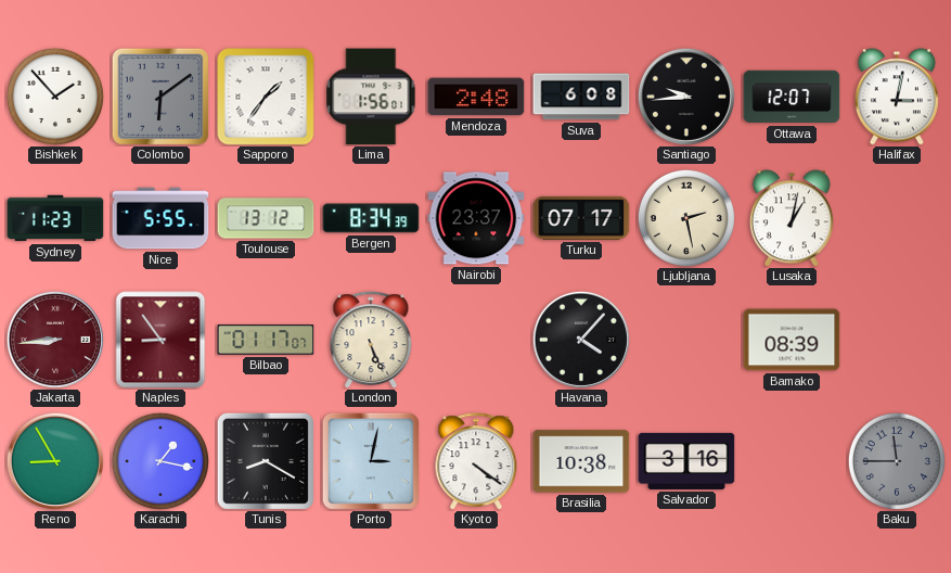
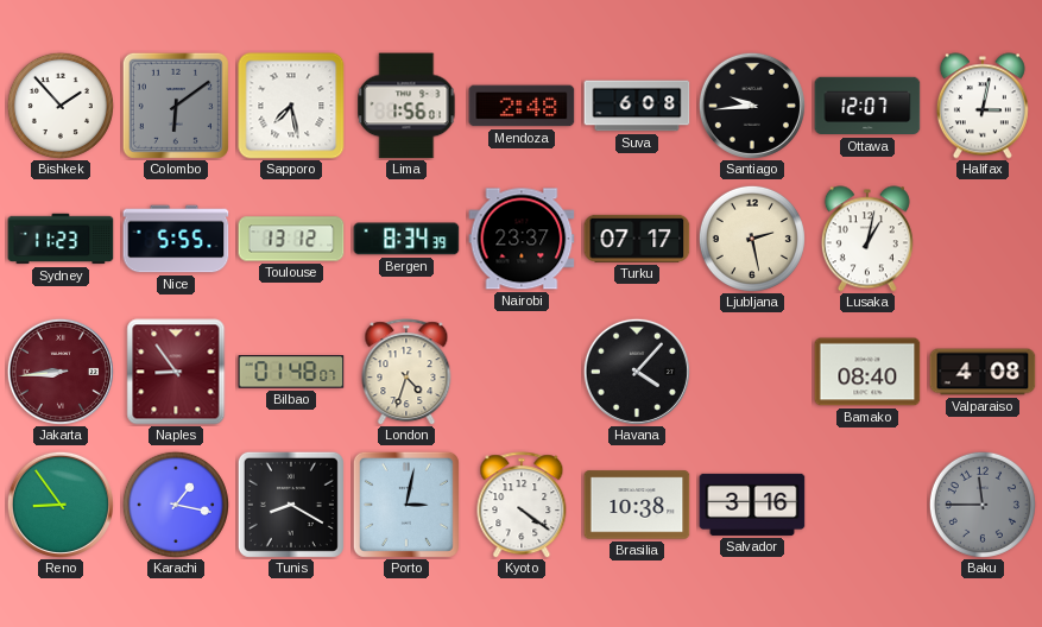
Sapporo: 1:36 -> 7:28
Bilbao: 01:17 -> 01:48
London: 5:26 -> 4:33
Bamako: 08:39 -> 08:40
Valparaiso: none -> 4:08
Reno: 8:55 -> 8:54
